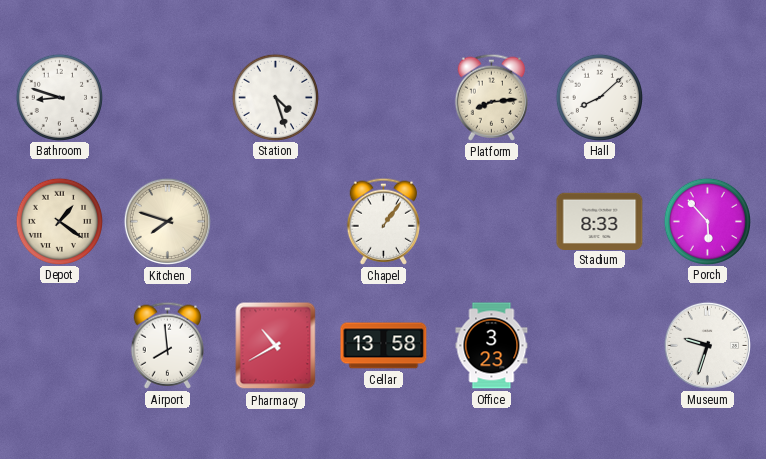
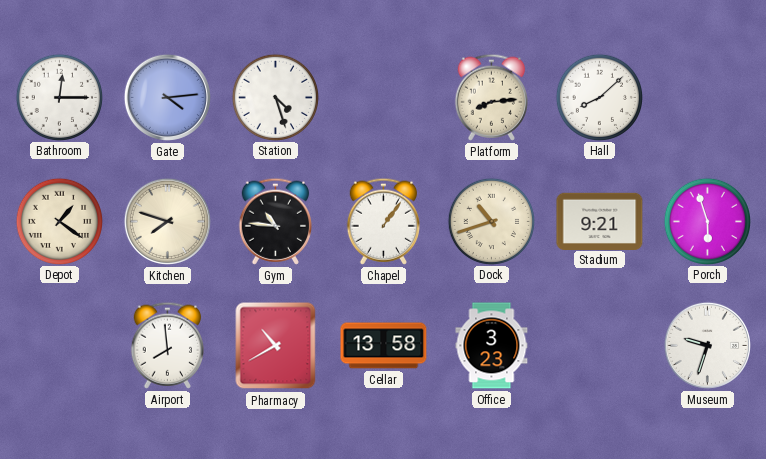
Bathroom: 8:48 -> 12:15
Gate: none -> 4:14
Gym: none -> 10:46
Dock: none -> 10:42
Stadium: 8:33 -> 9:21
Porch: 5:53 -> 5:57
